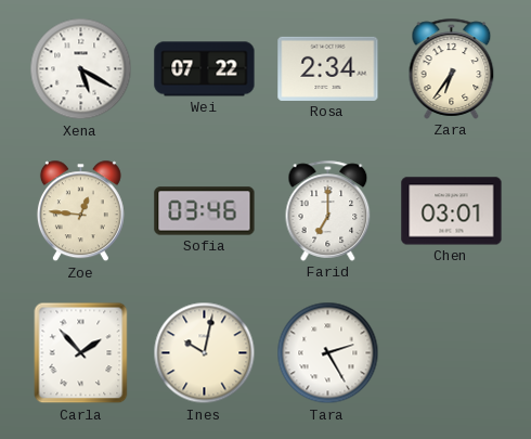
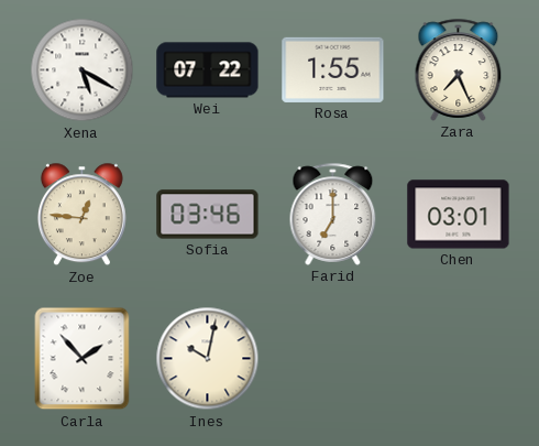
Rosa: 2:34 -> 1:55
Zara: 6:36 -> 7:26
Tara: 2:25 -> none
